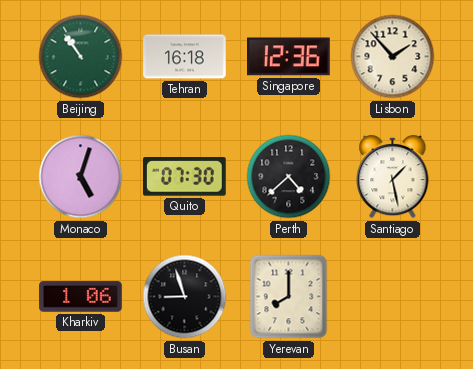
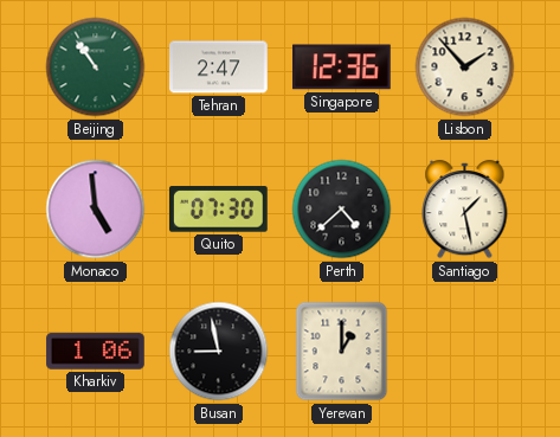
Tehran: 16:18 -> 2:47
Monaco: 5:03 -> 4:59
Busan: 8:57 -> 8:58
Yerevan: 8:00 -> 1:00
